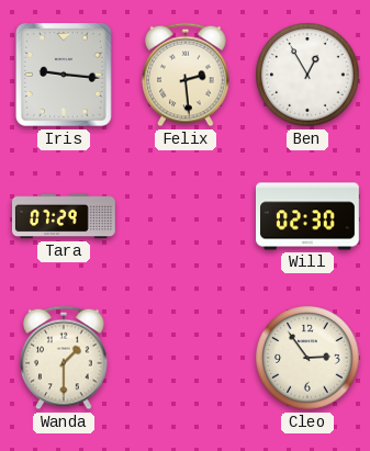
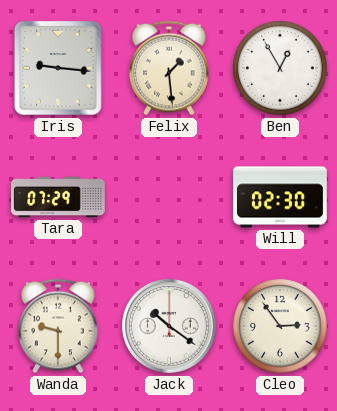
Felix: 2:29 -> 1:29
Wanda: 1:30 -> 9:30
Jack: none -> 10:21
